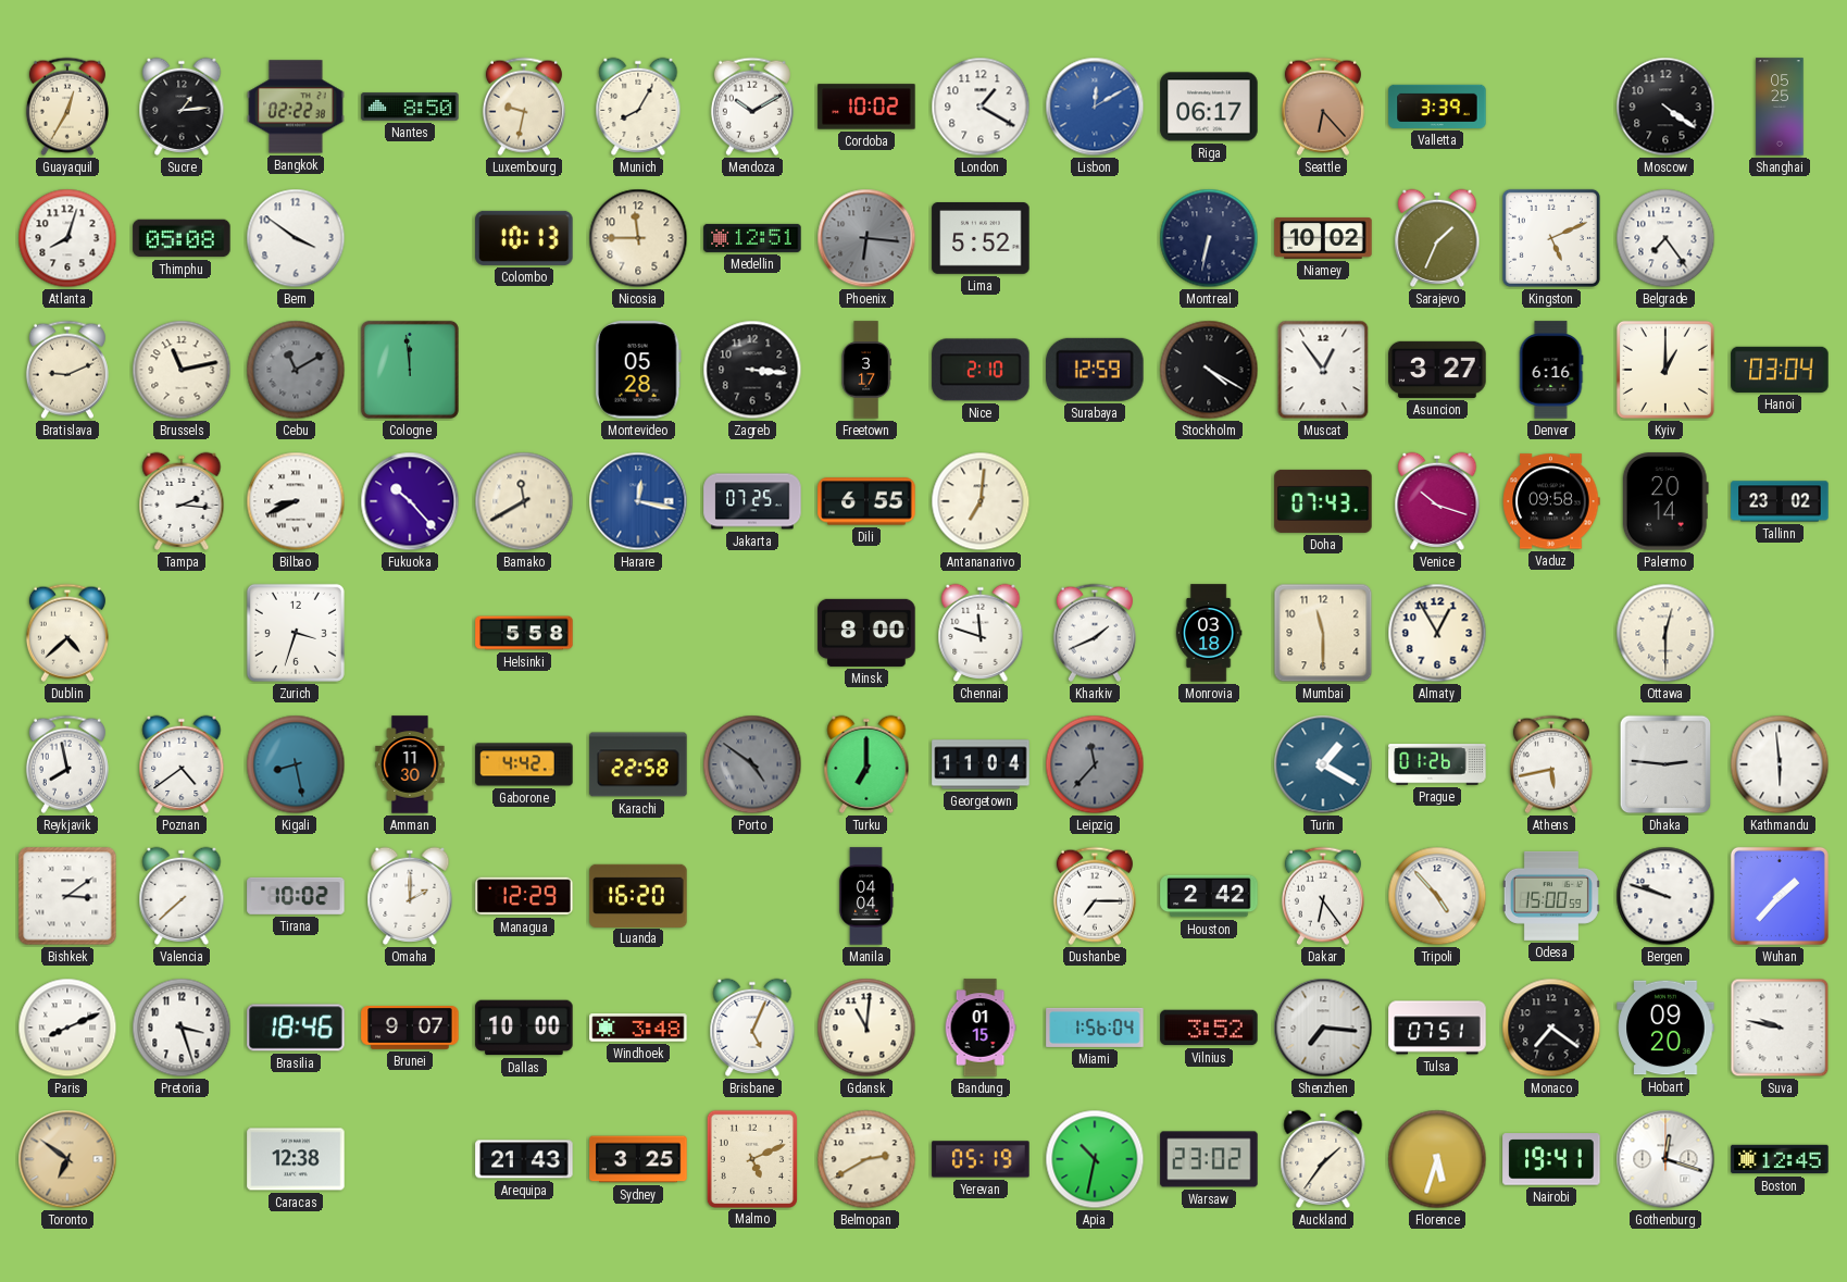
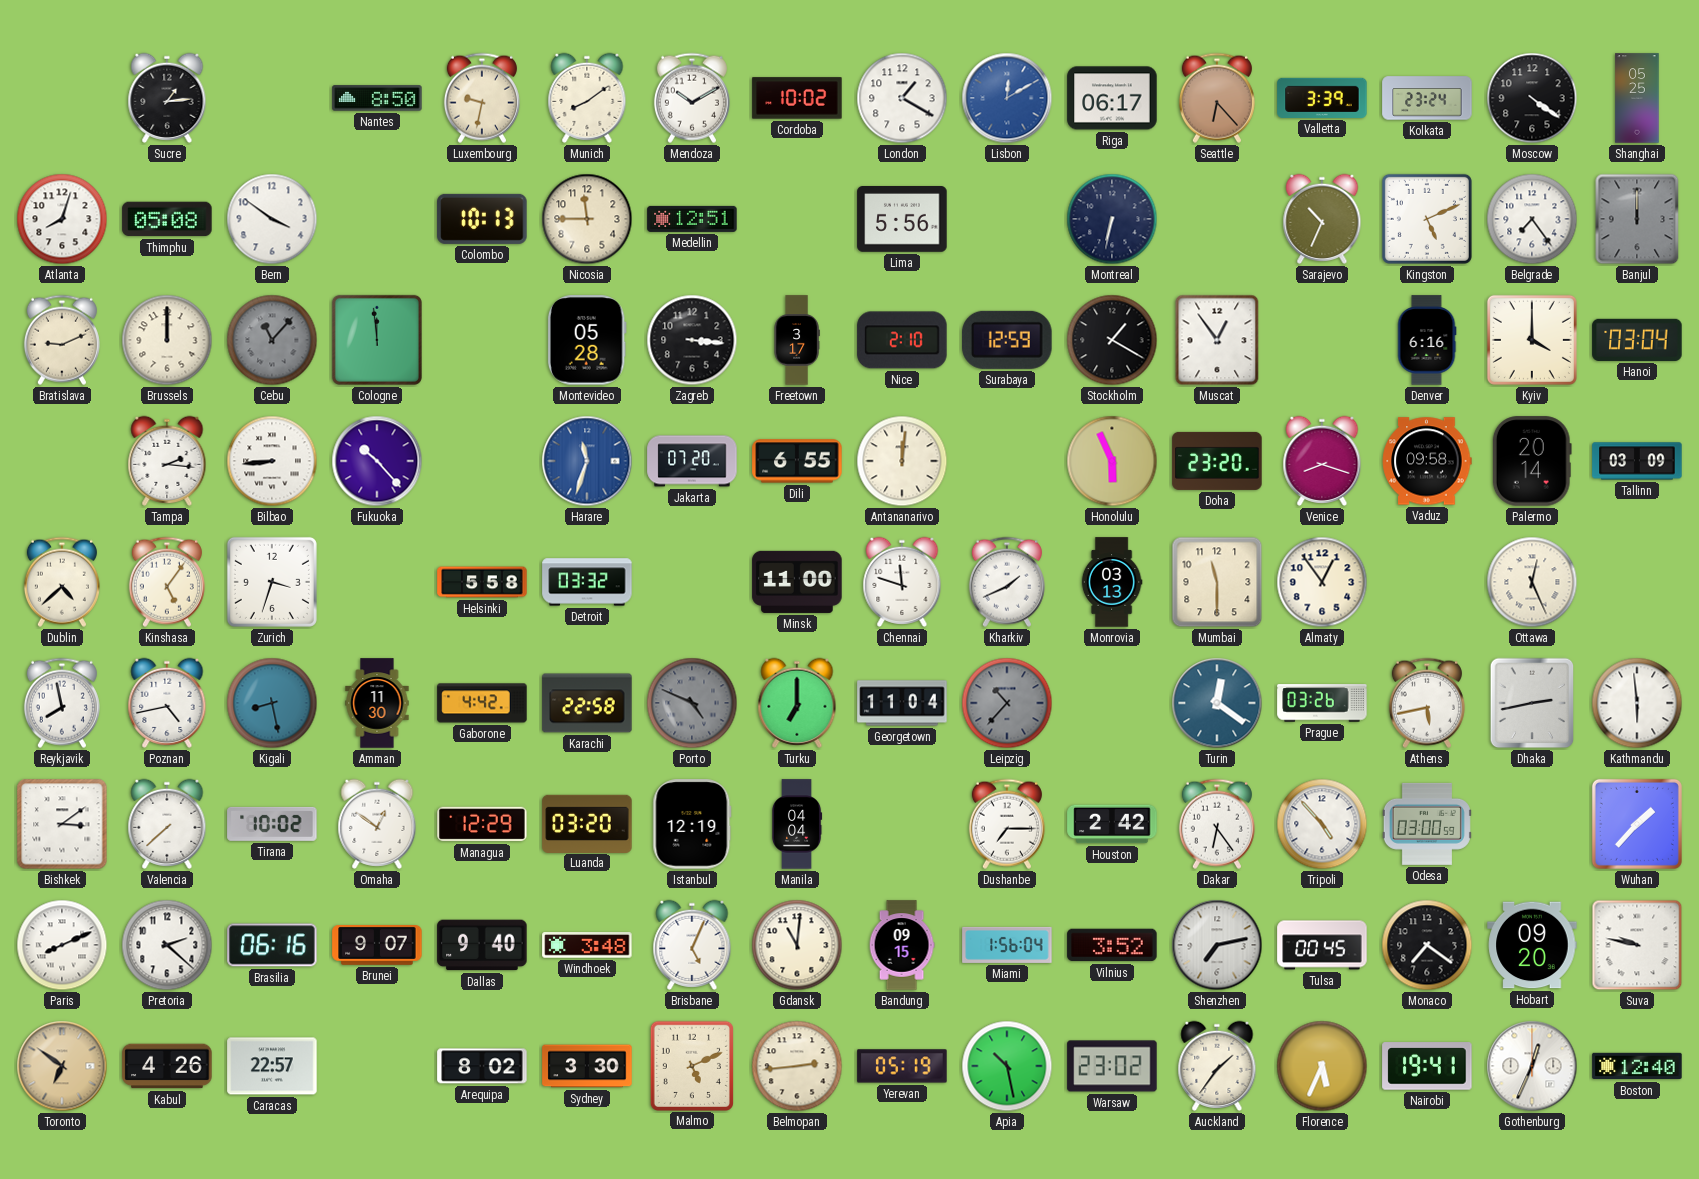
Guayaquil: 12:35 -> none
Bangkok: 02:22 -> none
Munich: 8:05 -> 8:09
Kolkata: none -> 23:24
Phoenix: 6:16 -> none
Lima: 5:52 -> 5:56
Niamey: 10:02 -> none
Sarajevo: 1:34 -> 10:34
Banjul: none -> 12:00
Brussels: 11:13 -> 12:00
Cebu: 11:10 -> 11:07
Stockholm: 4:20 -> 1:20
Asuncion: 3:27 -> none
Kyiv: 1:00 -> 4:00
Bilbao: 8:41 -> 8:44
Bamako: 11:40 -> none
Harare: 12:17 -> 11:33
Jakarta: 07:25 -> 07:20
Antananarivo: 7:01 -> 12:01
Honolulu: none -> 5:56
Doha: 07:43 -> 23:20
Venice: 10:18 -> 8:18
Tallinn: 23:02 -> 03:09
Kinshasa: none -> 5:06
Detroit: none -> 03:32
Minsk: 8:00 -> 11:00
Monrovia: 03:18 -> 03:13
Almaty: 12:55 -> 12:54
Ottawa: 12:30 -> 12:26
Poznan: 4:39 -> 4:43
Porto: 4:51 -> 4:49
Leipzig: 11:37 -> 10:37
Turin: 1:20 -> 12:21
Prague: 01:26 -> 03:26
Dhaka: 2:46 -> 2:43
Omaha: 2:00 -> 12:51
Luanda: 16:20 -> 03:20
Istanbul: none -> 12:19
Odesa: 15:00 -> 03:00
Bergen: 9:48 -> none
Pretoria: 3:27 -> 2:22
Brasilia: 18:46 -> 06:16
Dallas: 10:00 -> 9:40
Bandung: 01:15 -> 09:15
Shenzhen: 7:16 -> 7:13
Tulsa: 07:51 -> 00:45
Kabul: none -> 4:26
Caracas: 12:38 -> 22:57
Arequipa: 21:43 -> 8:02
Sydney: 3:25 -> 3:30
Belmopan: 2:40 -> 2:44
Apia: 10:32 -> 10:28
Florence: 5:33 -> 5:34
Gothenburg: 12:18 -> 12:34
Boston: 12:45 -> 12:40
